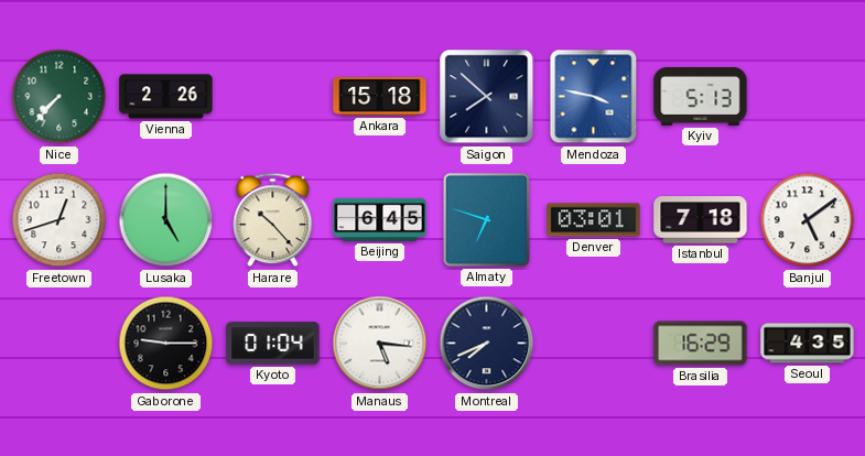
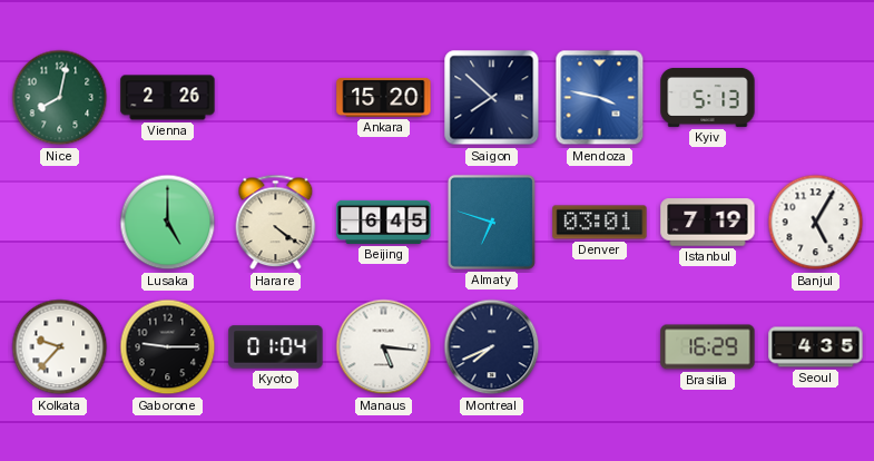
Nice: 7:37 -> 8:02
Ankara: 15:18 -> 15:20
Freetown: 12:42 -> none
Harare: 10:23 -> 4:21
Istanbul: 7:18 -> 7:19
Banjul: 5:09 -> 5:05
Kolkata: none -> 9:37
